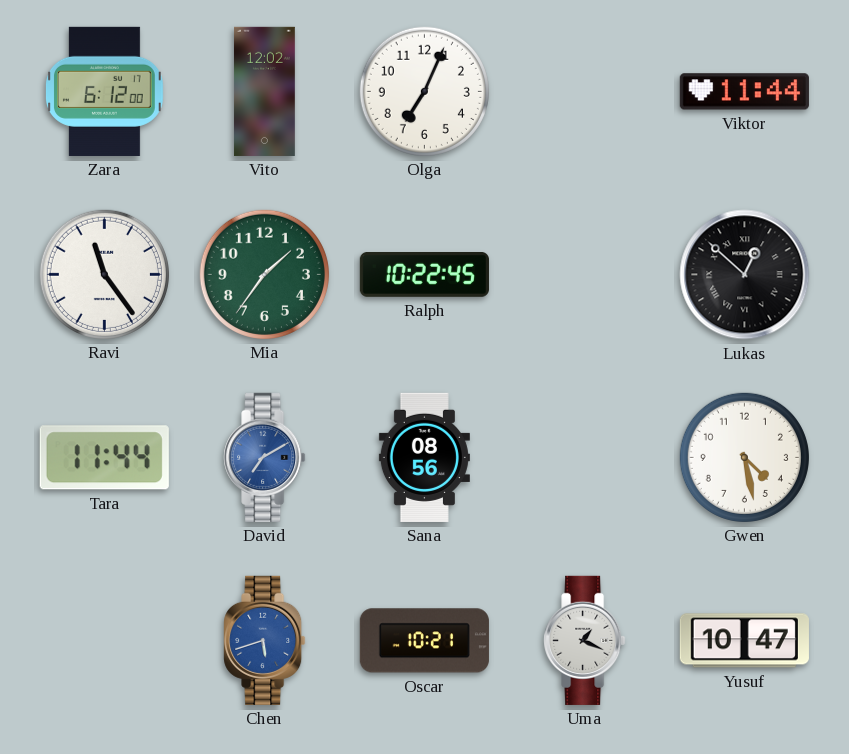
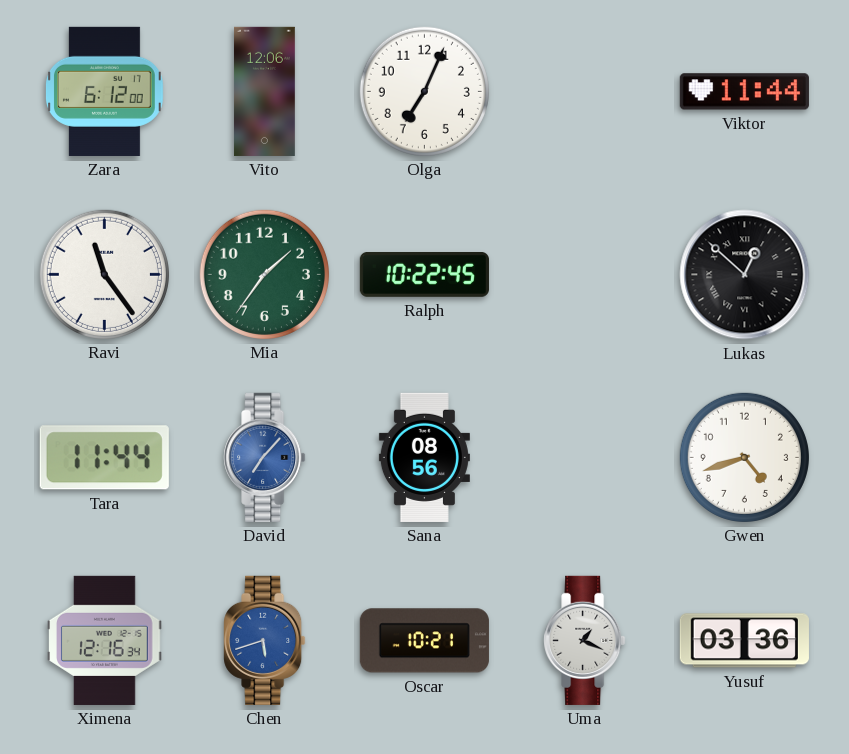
Vito: 12:02 -> 12:06
David: 7:10 -> 7:07
Gwen: 4:28 -> 4:42
Ximena: none -> 12:16
Yusuf: 10:47 -> 03:36
